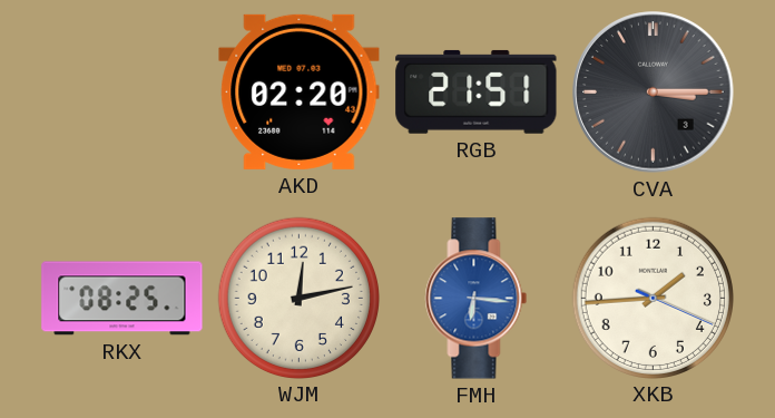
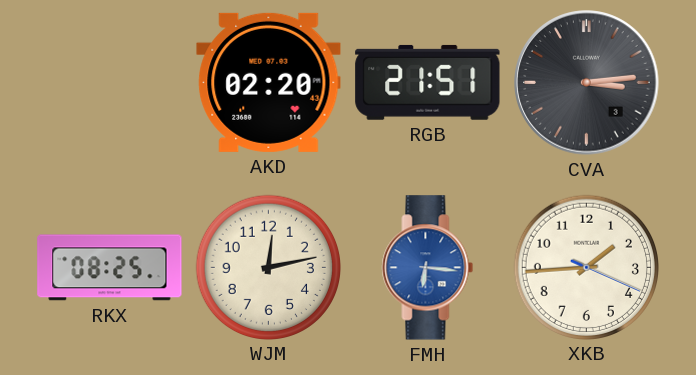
CVA: 3:15 -> 3:14
